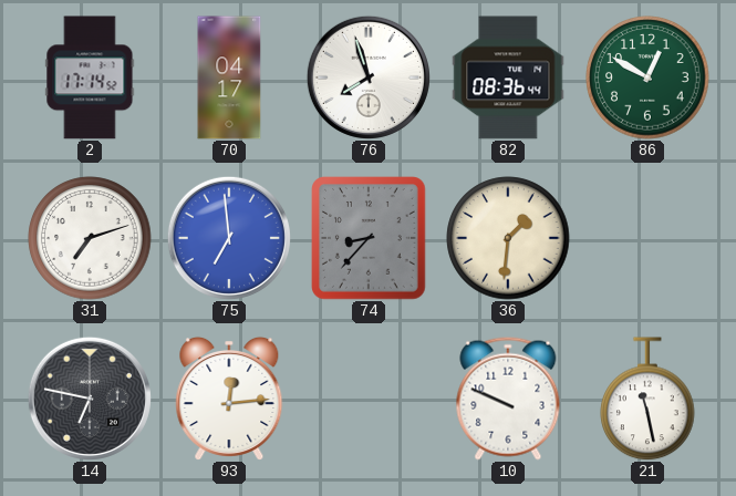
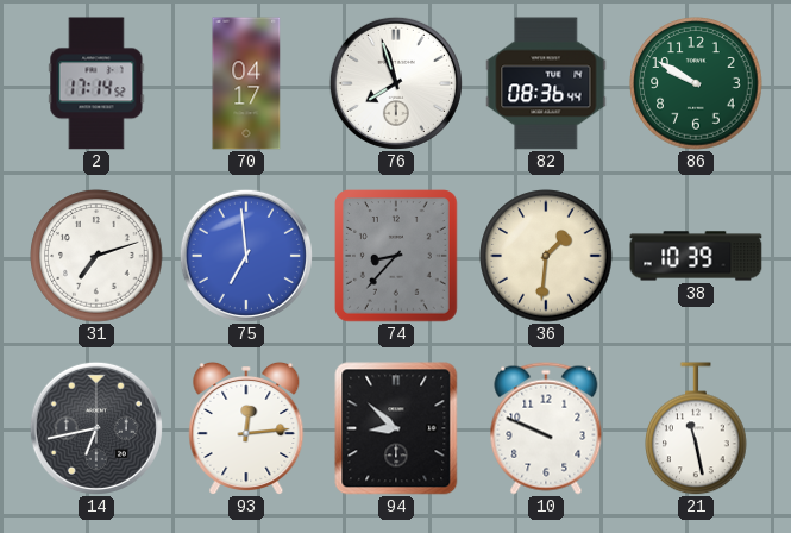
86: 12:50 -> 9:50
38: none -> 10:39
14: 6:47 -> 6:43
94: none -> 8:52
